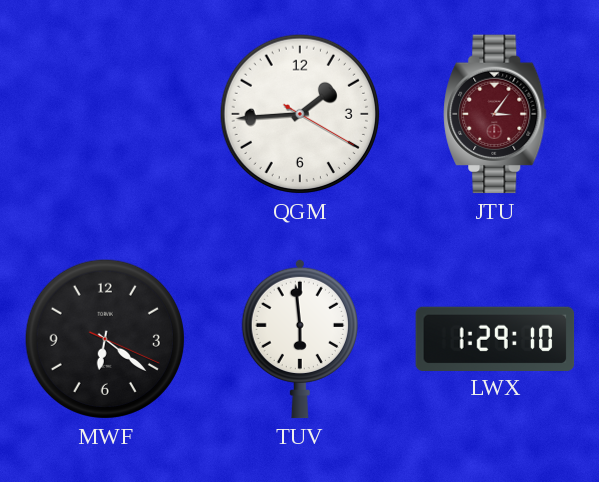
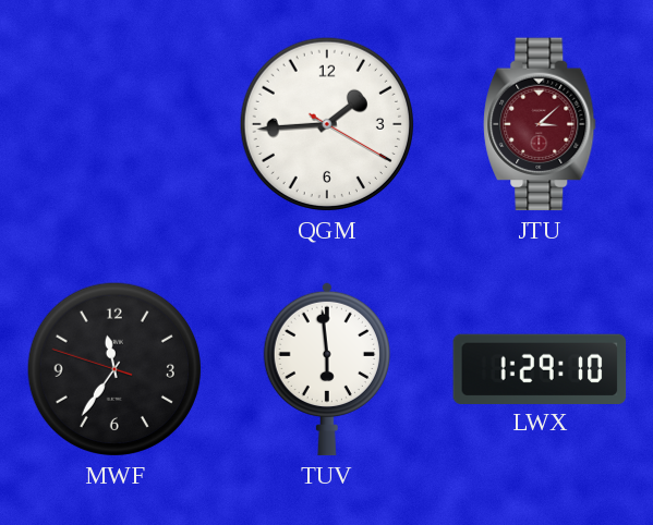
JTU: 3:06 -> 3:08
MWF: 6:21 -> 11:35
